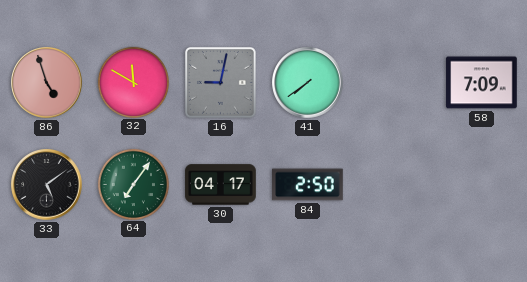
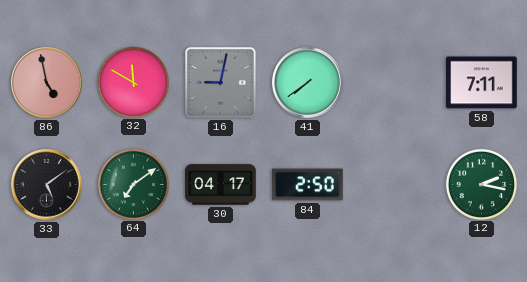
86: 4:57 -> 4:58
58: 7:09 -> 7:11
64: 7:06 -> 7:09
12: none -> 2:17
